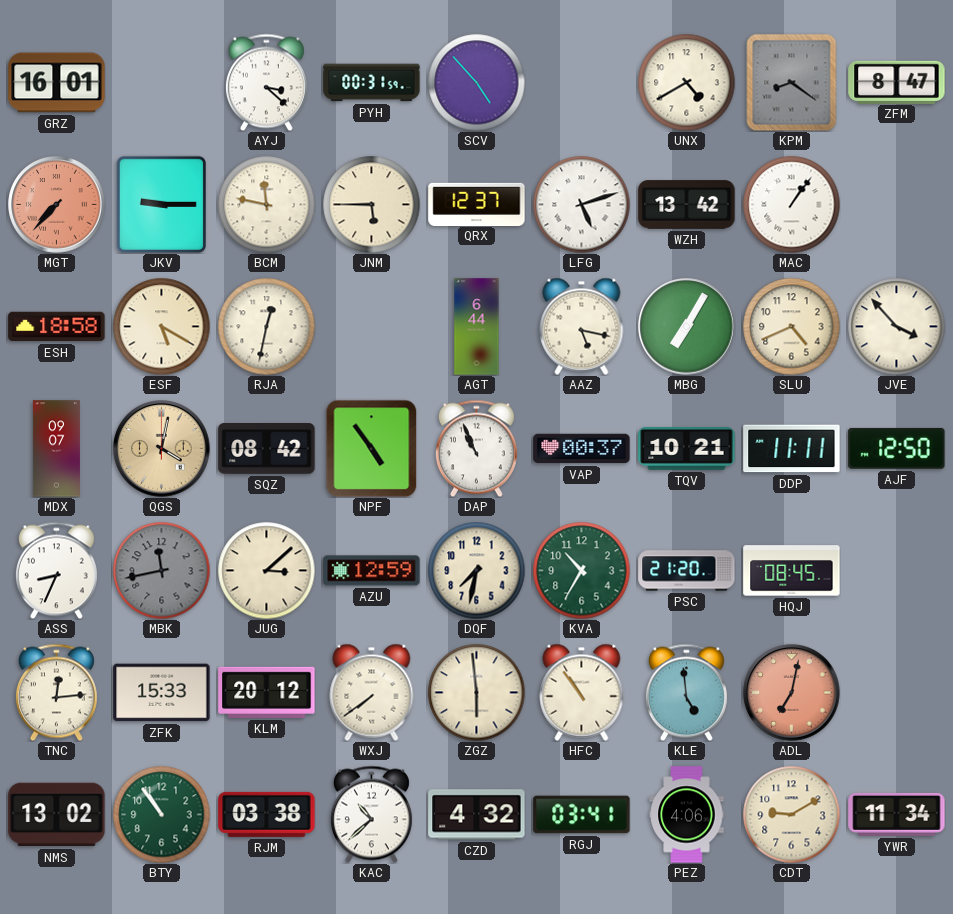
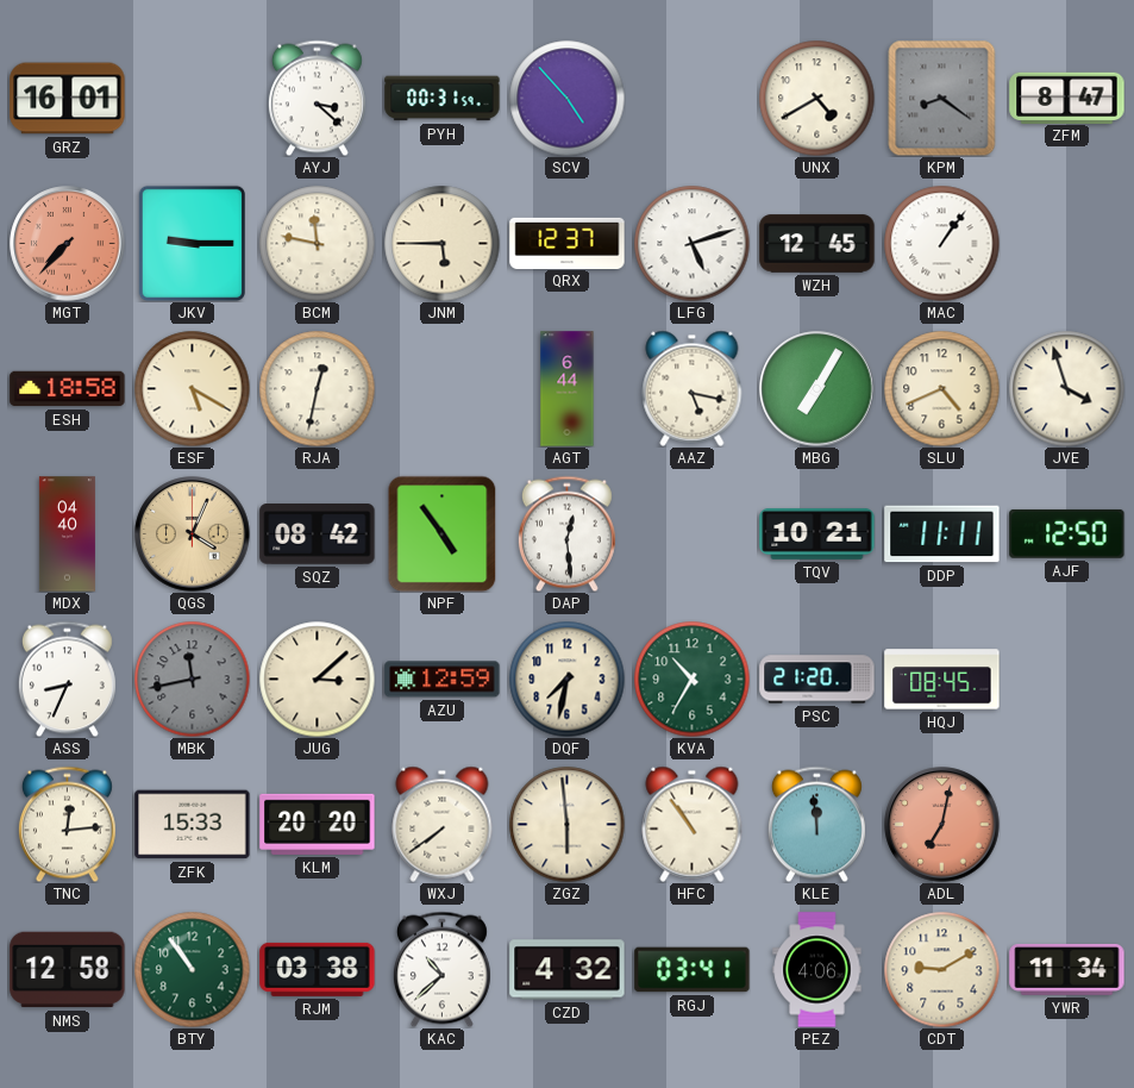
WZH: 13:42 -> 12:45
JVE: 3:53 -> 3:57
MDX: 09:07 -> 04:40
QGS: 4:02 -> 4:04
DAP: 10:56 -> 12:29
VAP: 00:37 -> none
KLM: 20:12 -> 20:20
KLE: 4:59 -> 11:59
NMS: 13:02 -> 12:58
